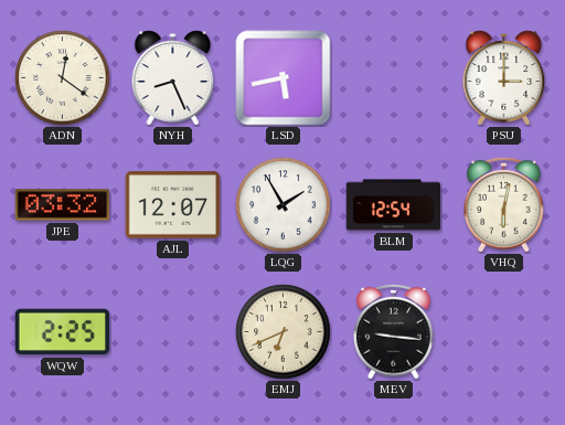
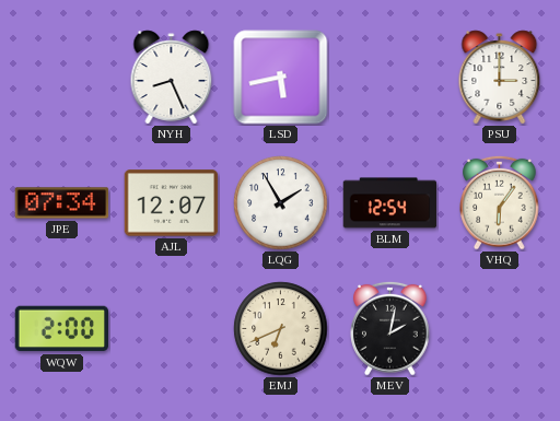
ADN: 12:21 -> none
JPE: 03:32 -> 07:34
VHQ: 6:02 -> 6:06
WQW: 2:25 -> 2:00
MEV: 9:16 -> 2:02
